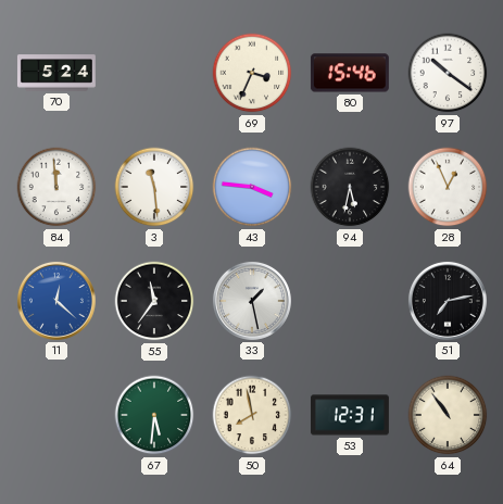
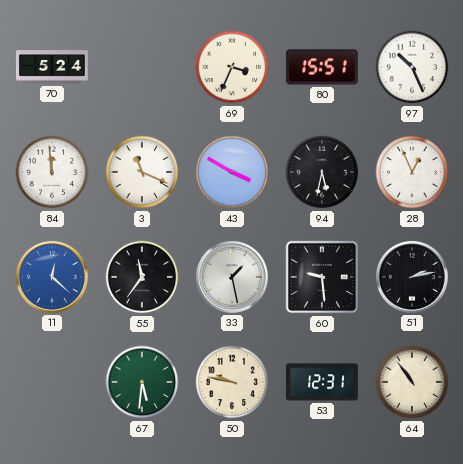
80: 15:46 -> 15:51
97: 10:21 -> 10:26
3: 11:29 -> 11:19
43: 3:46 -> 3:50
60: none -> 9:29
51: 7:13 -> 2:13
50: 7:58 -> 9:47
